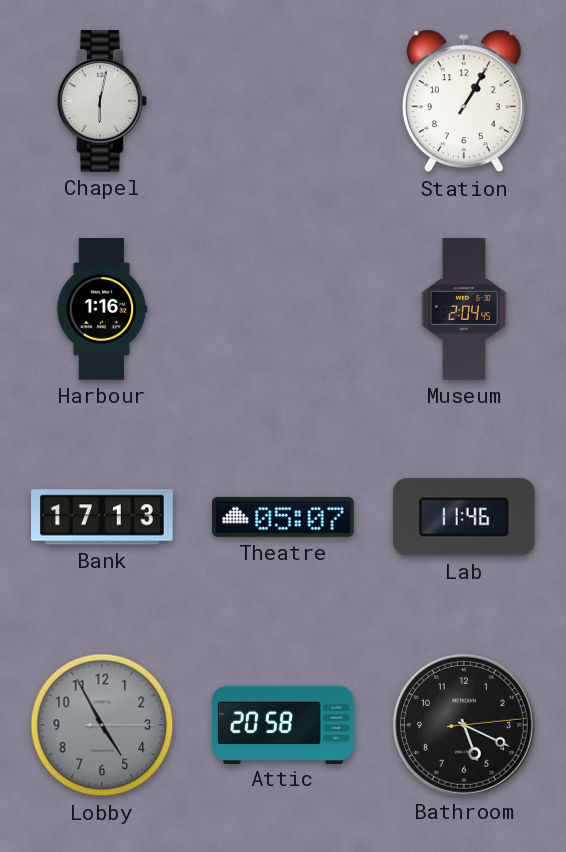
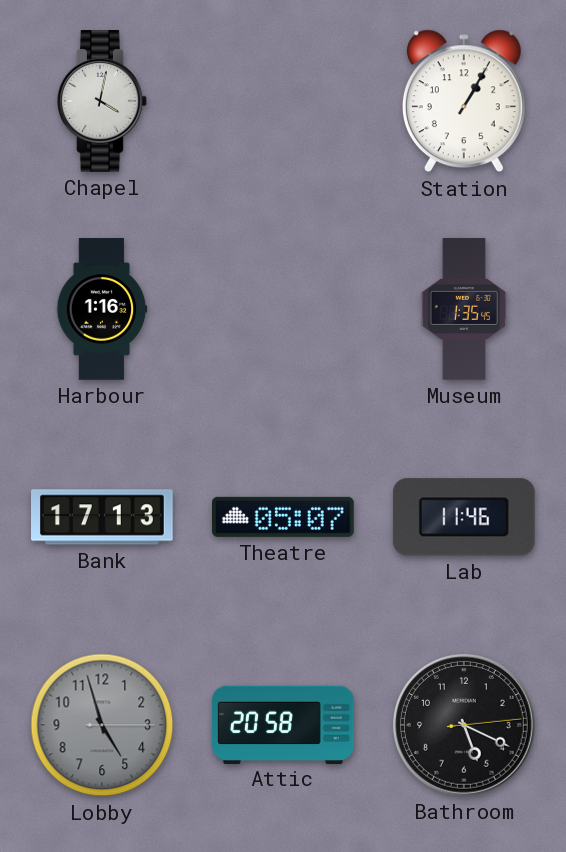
Chapel: 6:02 -> 4:02
Museum: 2:04 -> 1:35
Lobby: 4:55 -> 4:57
